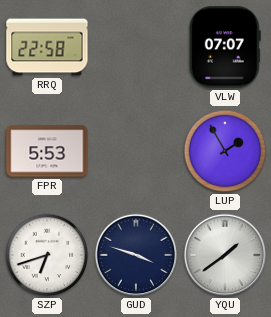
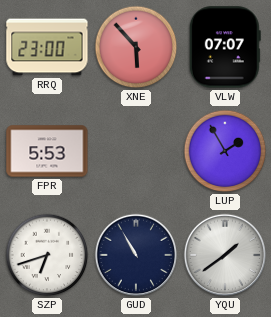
RRQ: 22:58 -> 23:00
XNE: none -> 5:53
GUD: 3:48 -> 10:55
